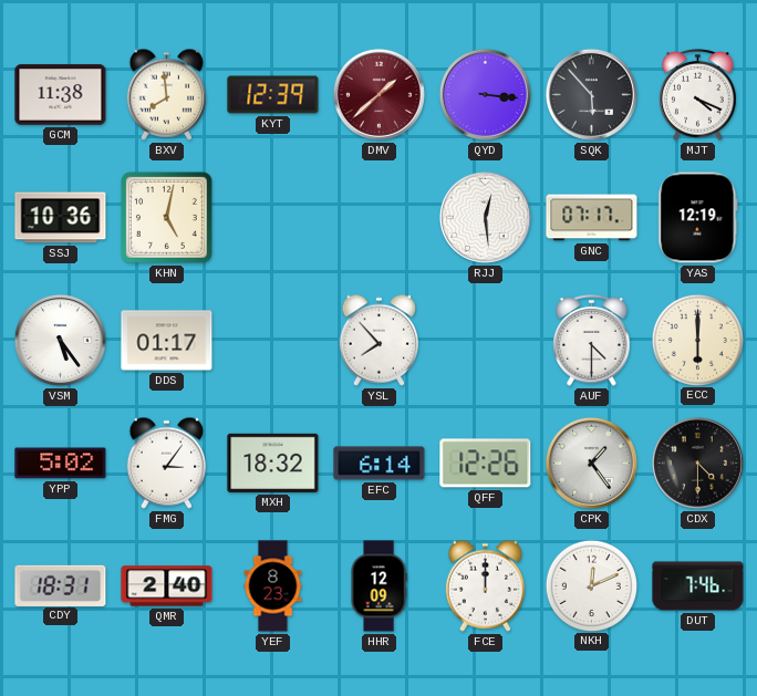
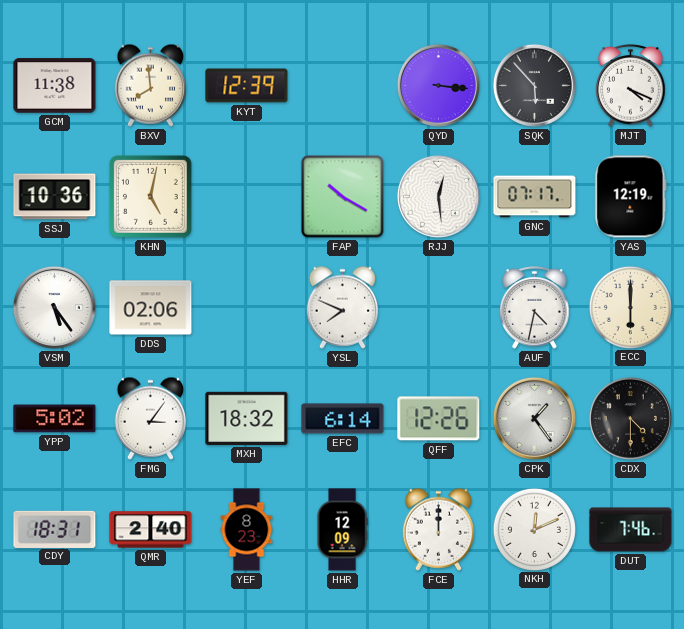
DMV: 1:38 -> none
FAP: none -> 10:20
DDS: 01:17 -> 02:06
YSL: 7:53 -> 7:49
AUF: 4:30 -> 4:32
